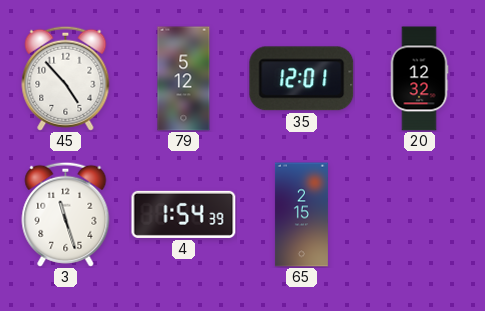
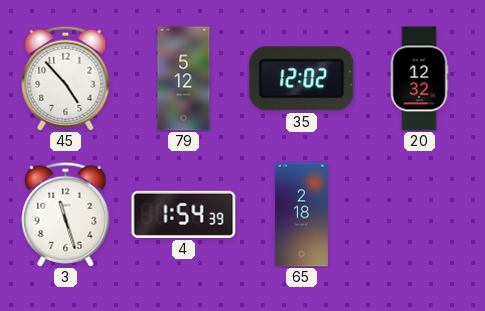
35: 12:01 -> 12:02
65: 2:15 -> 2:18
